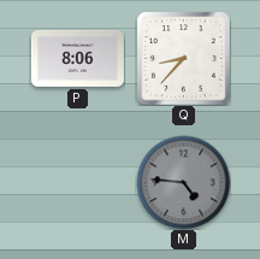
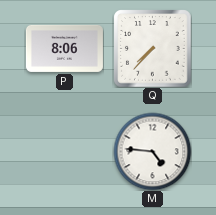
Q: 8:37 -> 7:37
M dial: grey -> white
